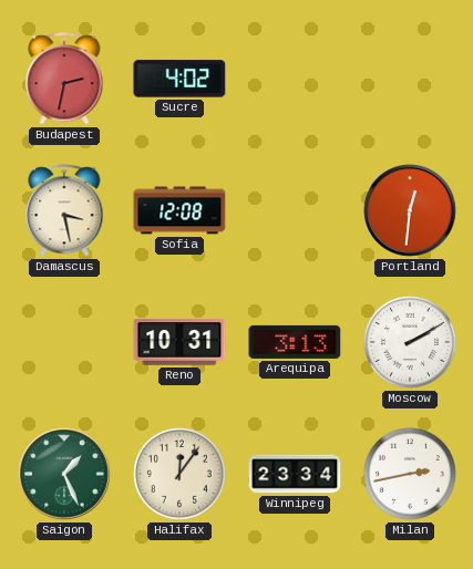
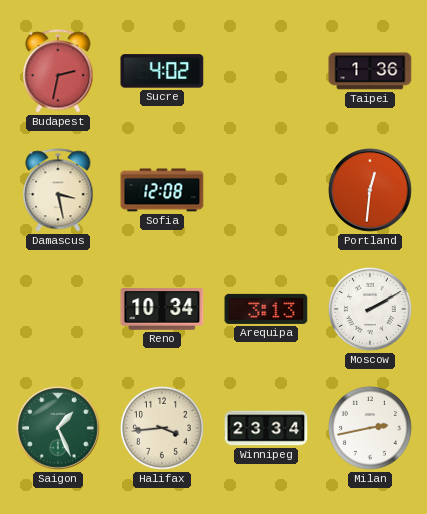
Taipei: none -> 1:36
Reno: 10:31 -> 10:34
Halifax: 12:06 -> 3:44
